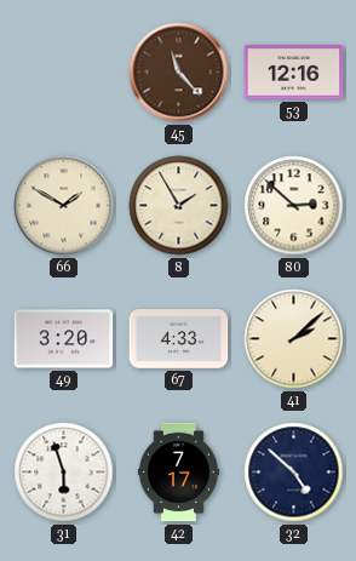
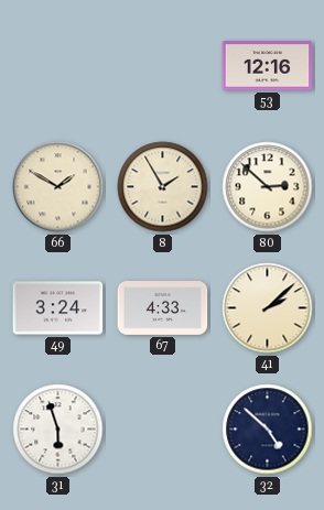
45: 11:23 -> none
49: 3:20 -> 3:24
42: 7:17 -> none
